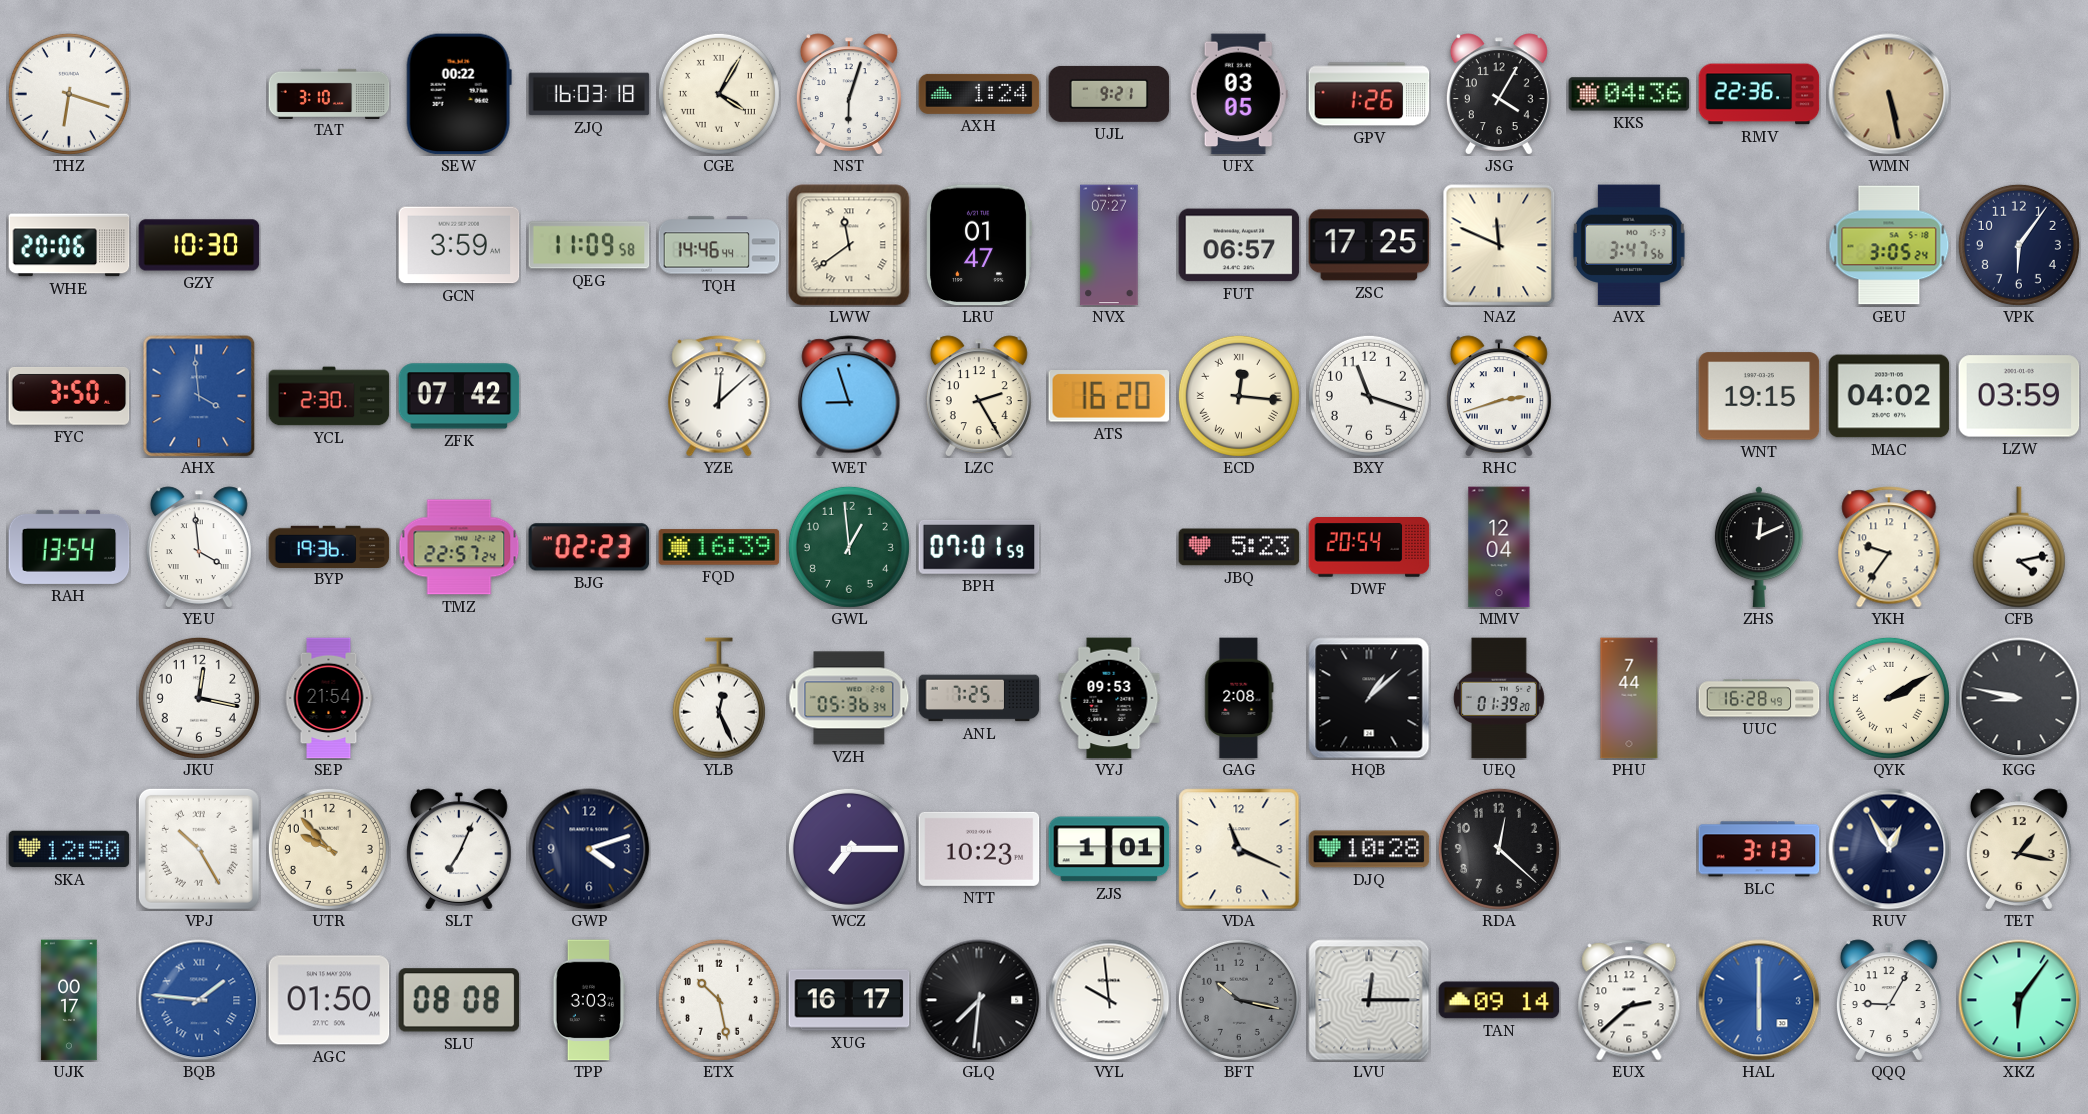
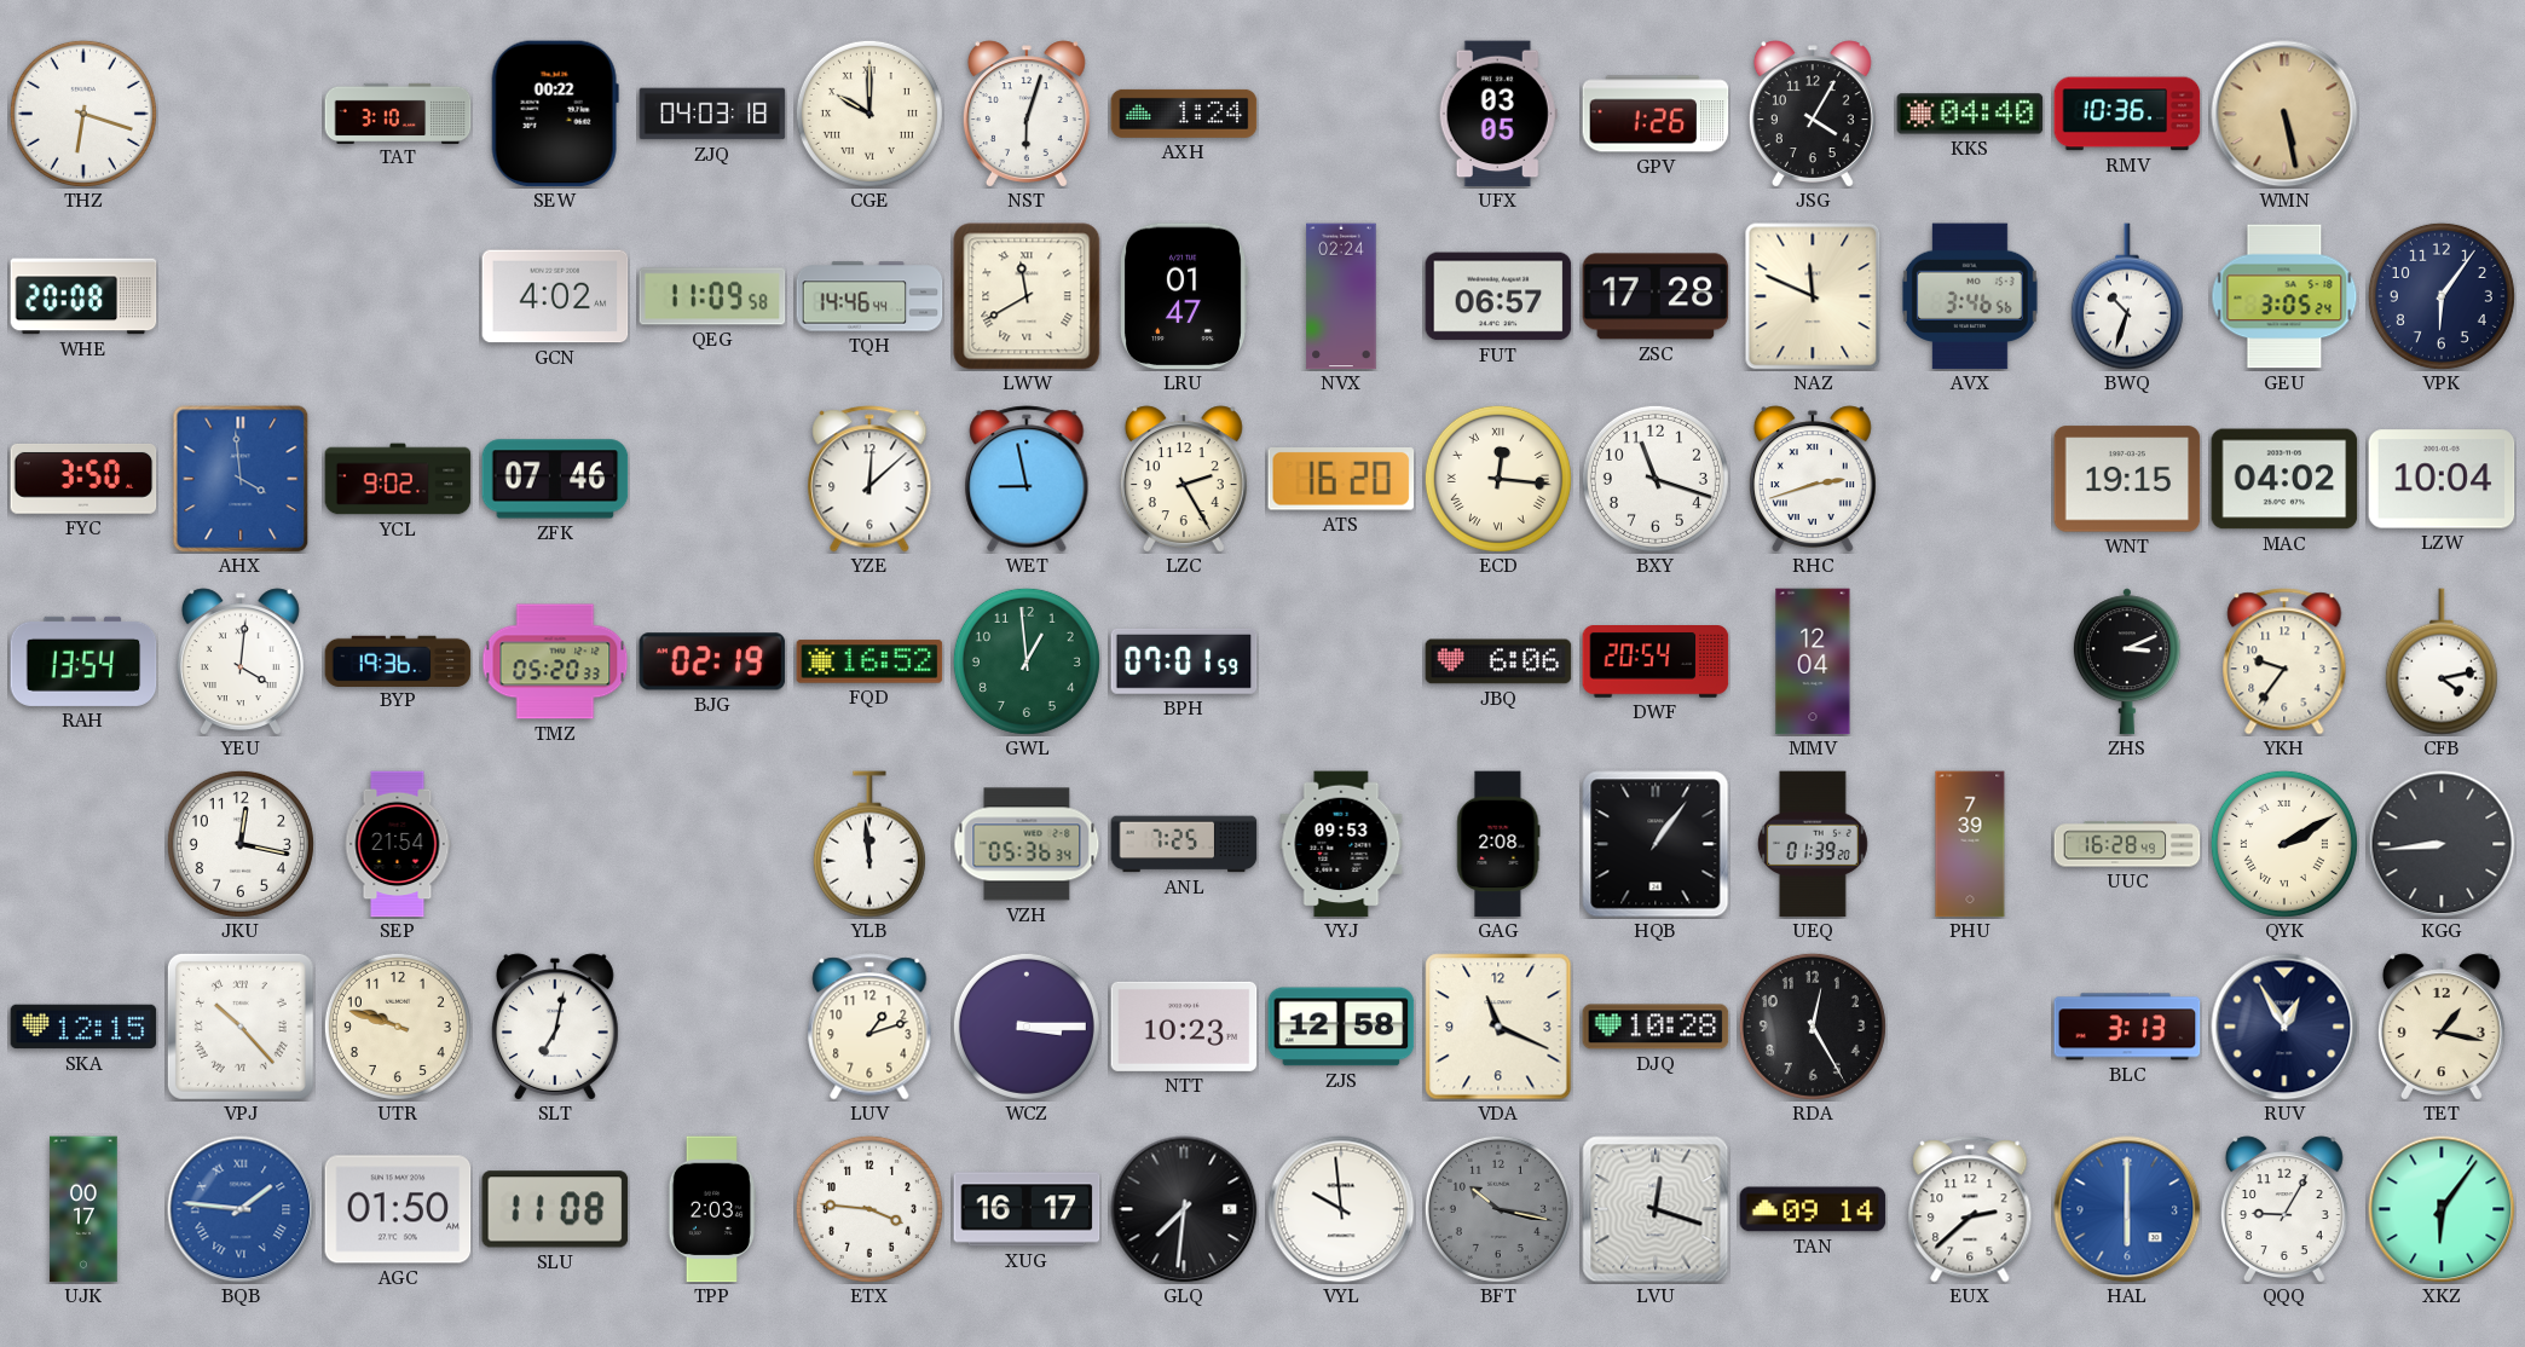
ZJQ: 16:03 -> 04:03
CGE: 4:05 -> 10:00
UJL: 9:21 -> none
KKS: 04:36 -> 04:40
RMV: 22:36 -> 10:36
WHE: 20:06 -> 20:08
GZY: 10:30 -> none
GCN: 3:59 -> 4:02
LWW: 11:39 -> 11:40
NVX: 07:27 -> 02:24
ZSC: 17:25 -> 17:28
AVX: 3:47 -> 3:46
BWQ: none -> 10:33
YCL: 2:30 -> 9:02
ZFK: 07:42 -> 07:46
WET: 8:57 -> 8:58
LZW: 03:59 -> 10:04
YEU: 3:59 -> 4:01
TMZ: 22:57 -> 05:20
BJG: 02:23 -> 02:19
FQD: 16:39 -> 16:52
JBQ: 5:23 -> 6:06
ZHS: 12:11 -> 3:11
YLB: 12:26 -> 11:59
HQB: 1:08 -> 1:06
PHU: 7:44 -> 7:39
KGG: 8:47 -> 8:44
SKA: 12:50 -> 12:15
VPJ: 10:25 -> 10:23
UTR: 9:53 -> 9:48
SLT: 7:04 -> 7:02
GWP: 4:12 -> none
LUV: none -> 1:12
WCZ: 7:15 -> 3:15
ZJS: 1:01 -> 12:58
RDA: 12:22 -> 12:25
SLU: 08:08 -> 11:08
TPP: 3:03 -> 2:03
ETX: 10:28 -> 3:46
LVU: 12:15 -> 12:18
